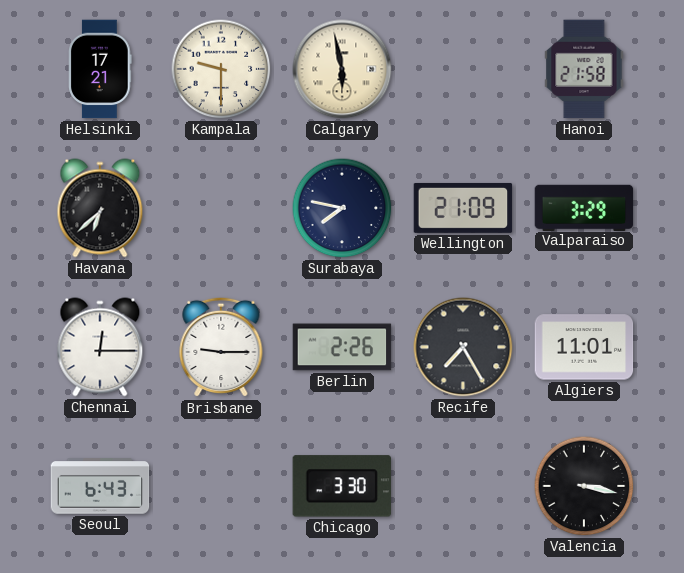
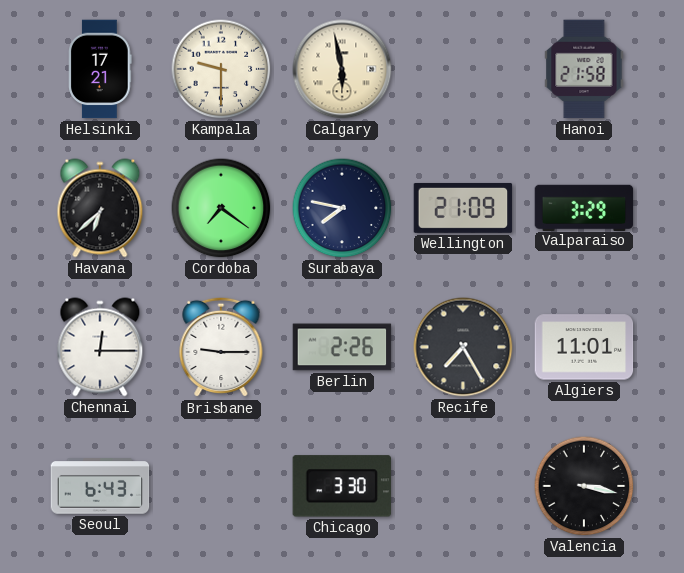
Cordoba: none -> 7:21
